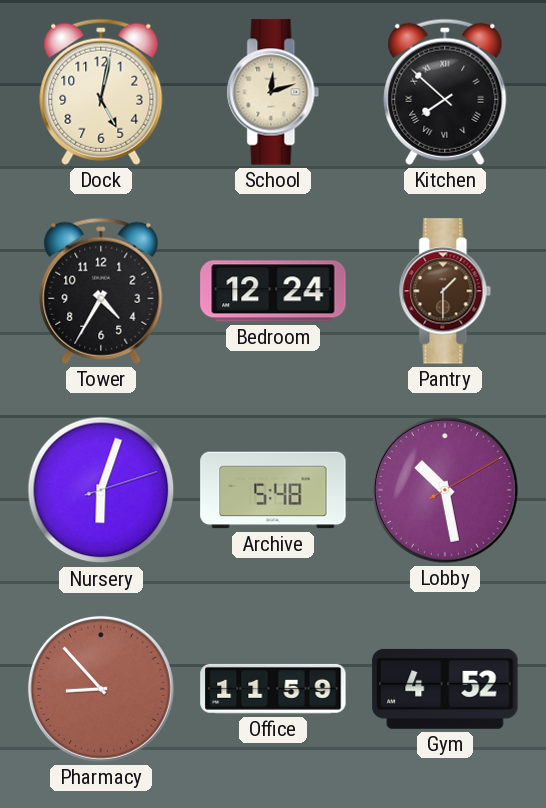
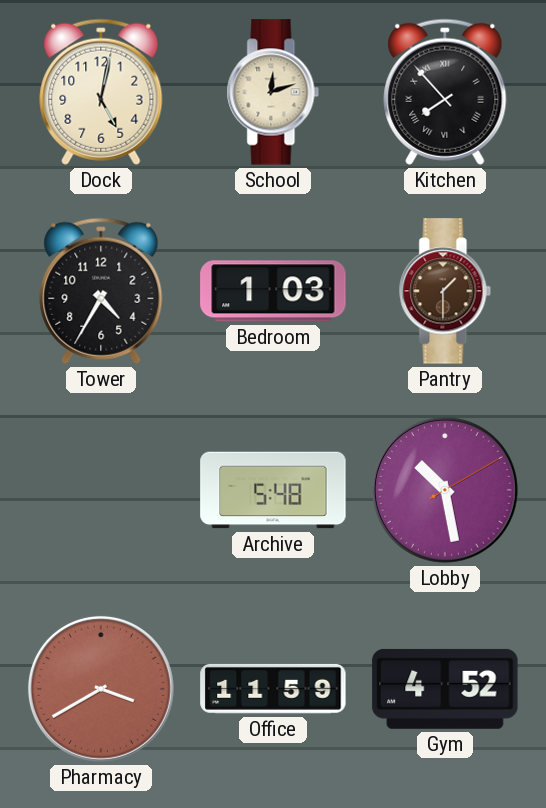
Kitchen: 7:52 -> 7:53
Bedroom: 12:24 -> 1:03
Nursery: 6:03 -> none
Pharmacy: 8:53 -> 3:40
